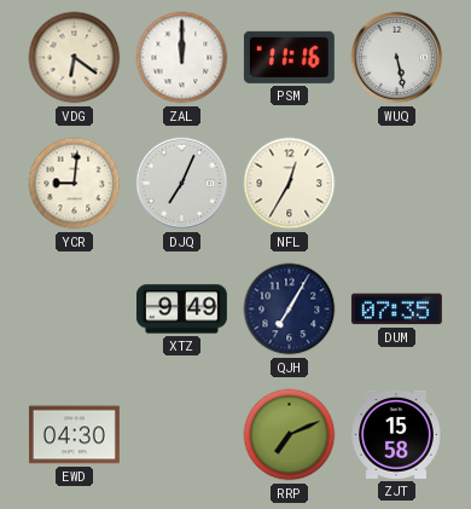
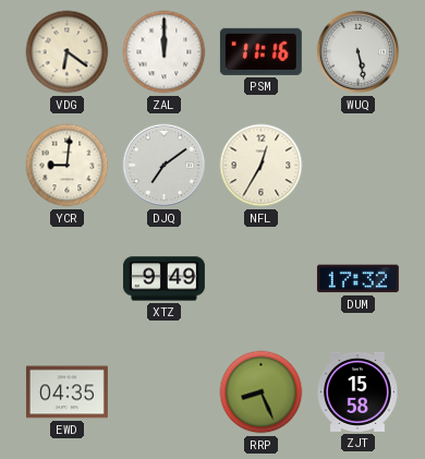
DJQ: 7:04 -> 7:09
QJH: 7:05 -> none
DUM: 07:35 -> 17:32
EWD: 04:30 -> 04:35
RRP: 7:11 -> 8:26
